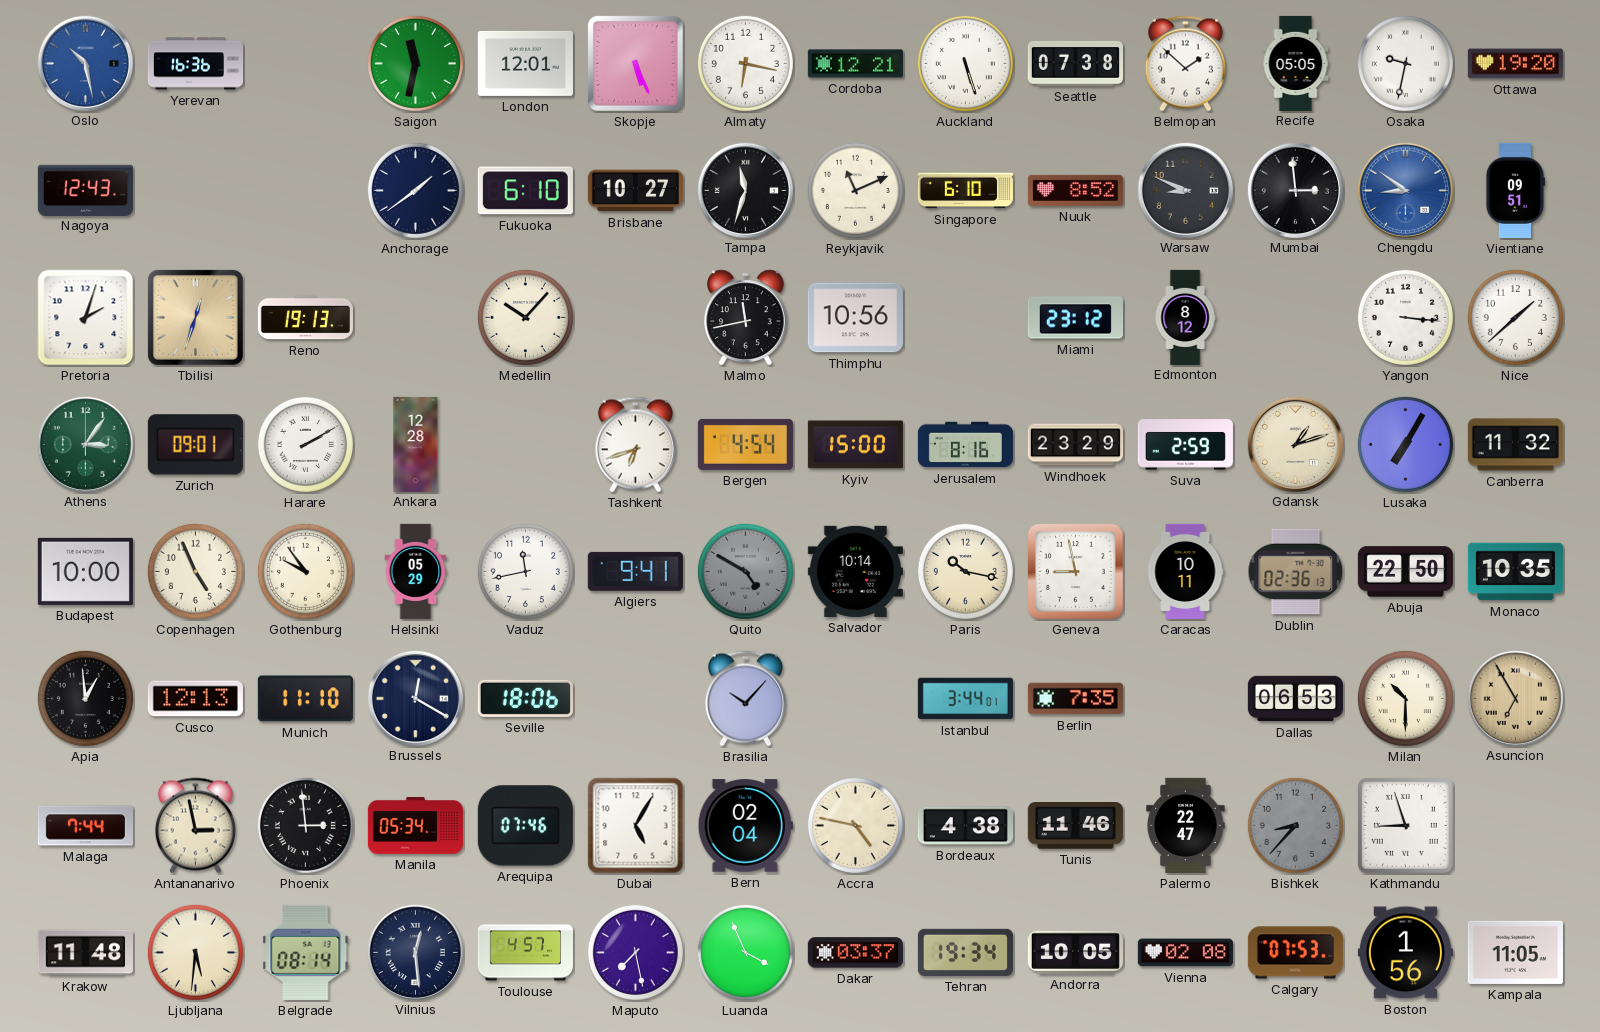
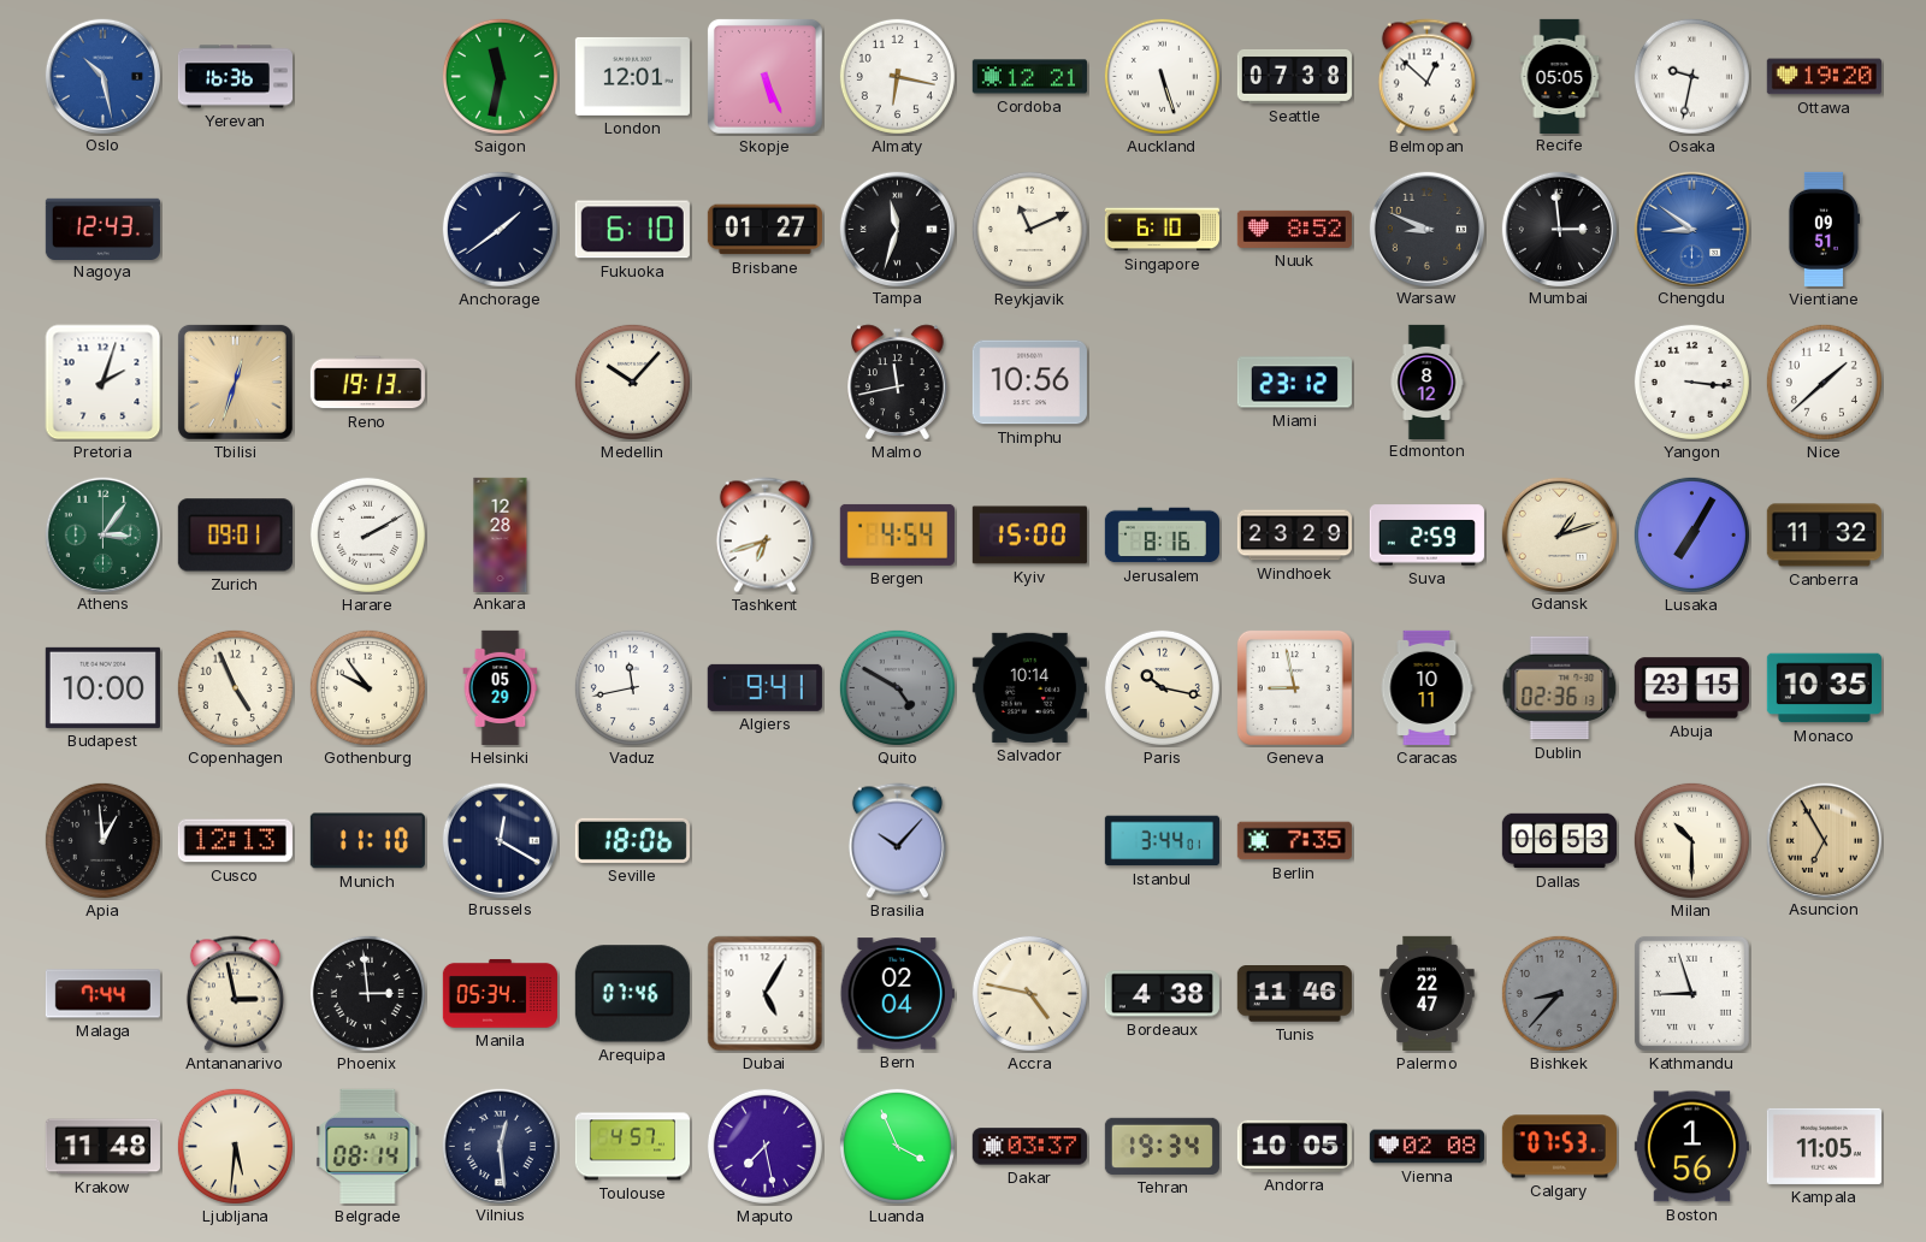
Belmopan: 1:52 -> 12:52
Brisbane: 10:27 -> 01:27
Abuja: 22:50 -> 23:15
